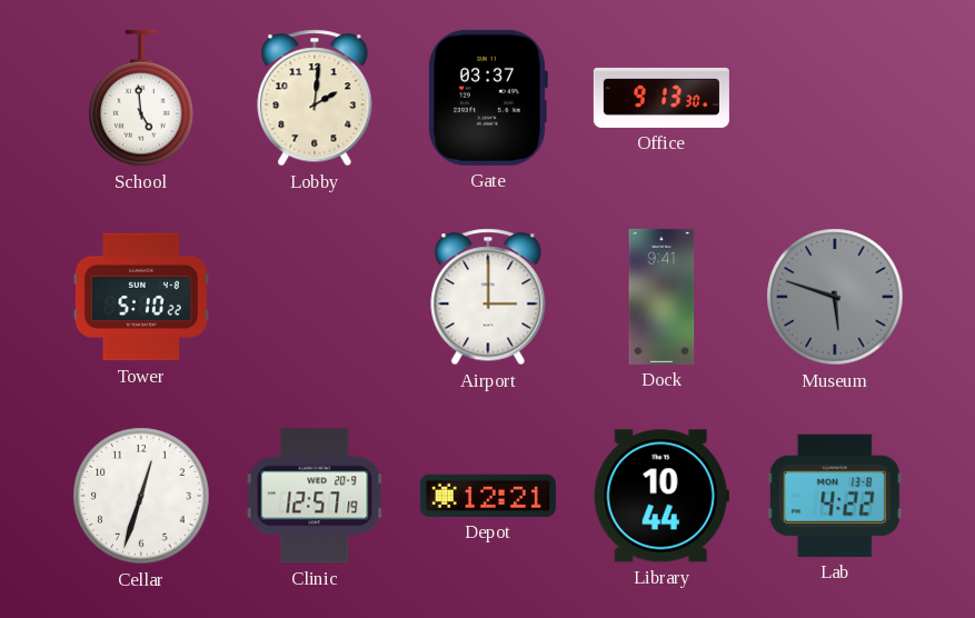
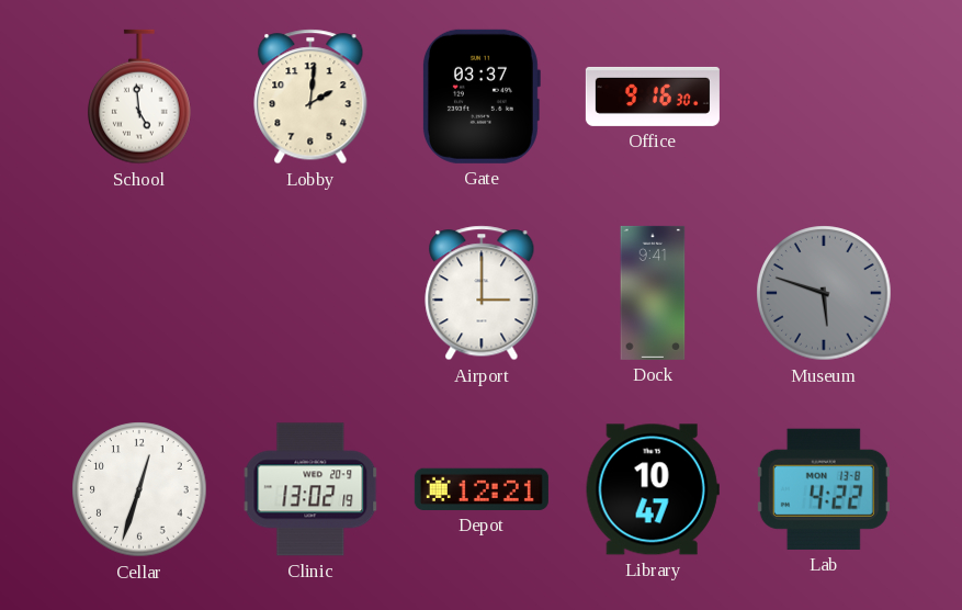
Office: 9:13 -> 9:16
Tower: 5:10 -> none
Clinic: 12:57 -> 13:02
Library: 10:44 -> 10:47
